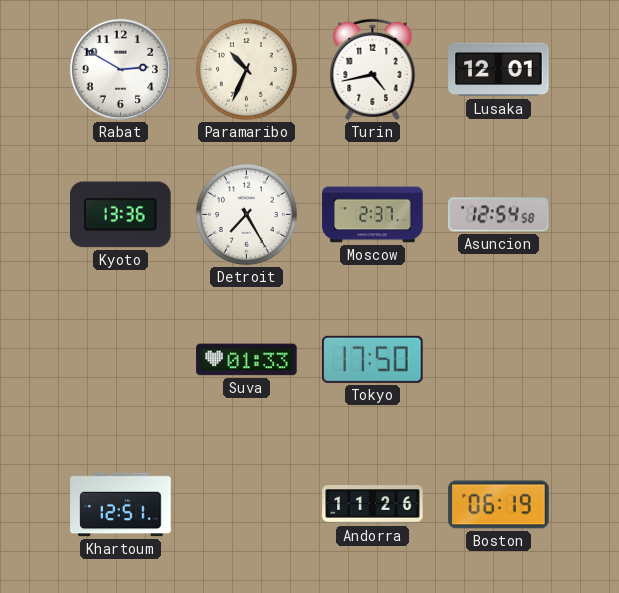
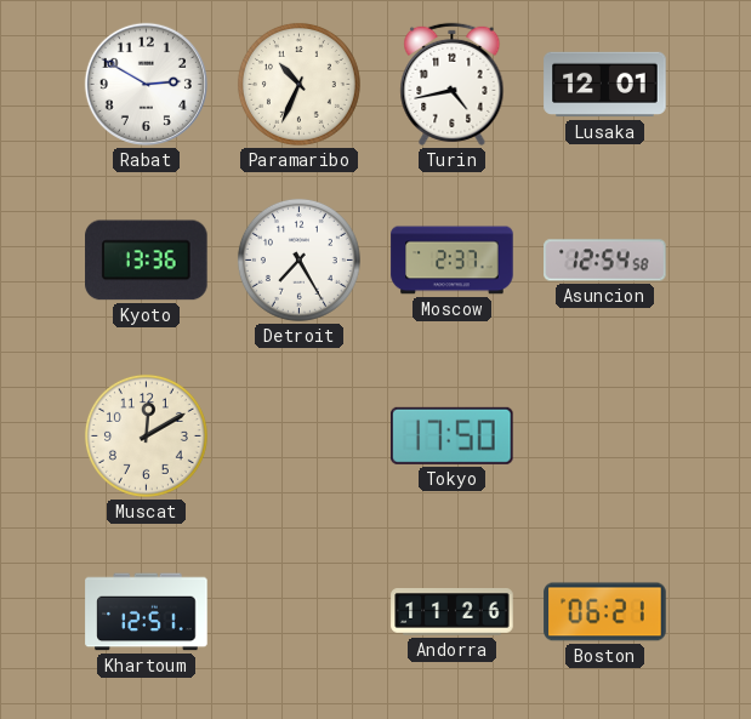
Muscat: none -> 12:10
Suva: 01:33 -> none
Boston: 06:19 -> 06:21
